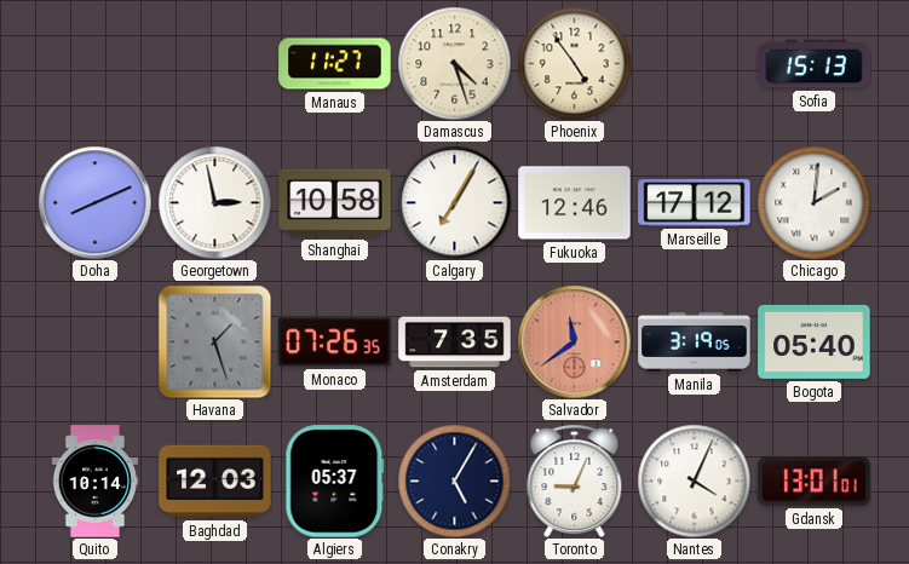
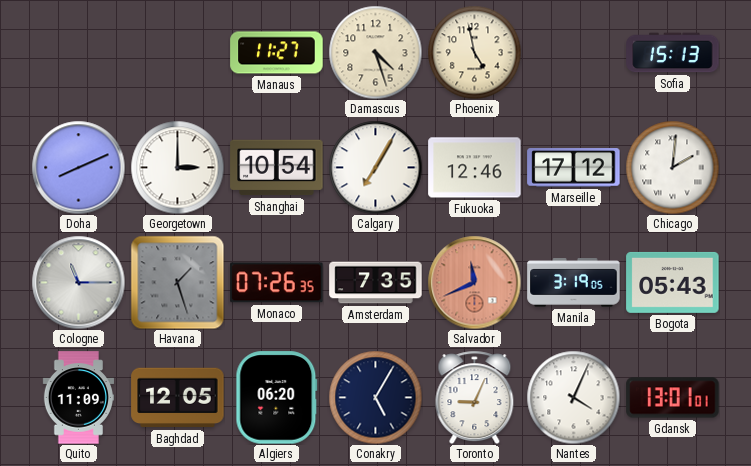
Phoenix: 4:54 -> 4:58
Georgetown: 2:58 -> 3:00
Shanghai: 10:58 -> 10:54
Cologne: none -> 11:15
Salvador: 11:39 -> 11:41
Bogota: 05:40 -> 05:43
Quito: 10:14 -> 11:09
Baghdad: 12:03 -> 12:05
Algiers: 05:37 -> 06:20
